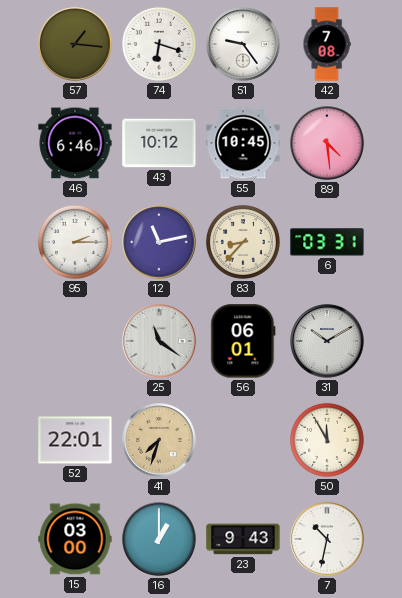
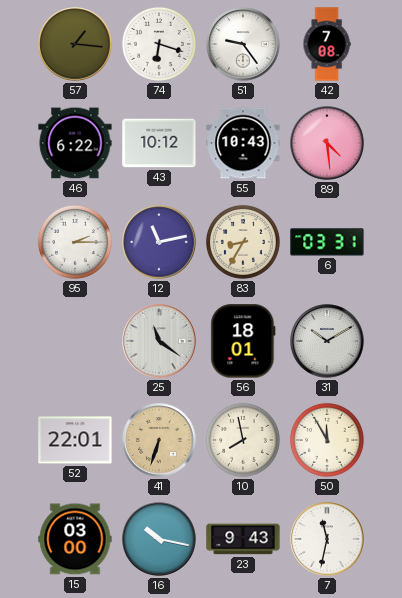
46: 6:46 -> 6:22
55: 10:45 -> 10:43
83: 8:37 -> 8:35
56: 06:01 -> 18:01
41: 7:33 -> 6:33
10: none -> 7:58
16: 1:00 -> 10:17
7: 10:32 -> 11:32
